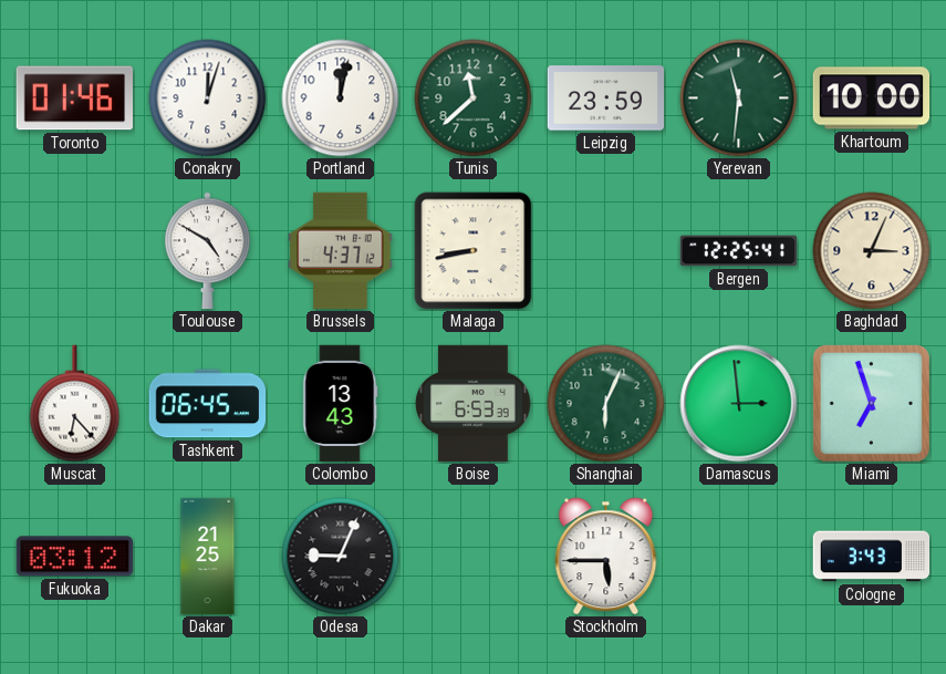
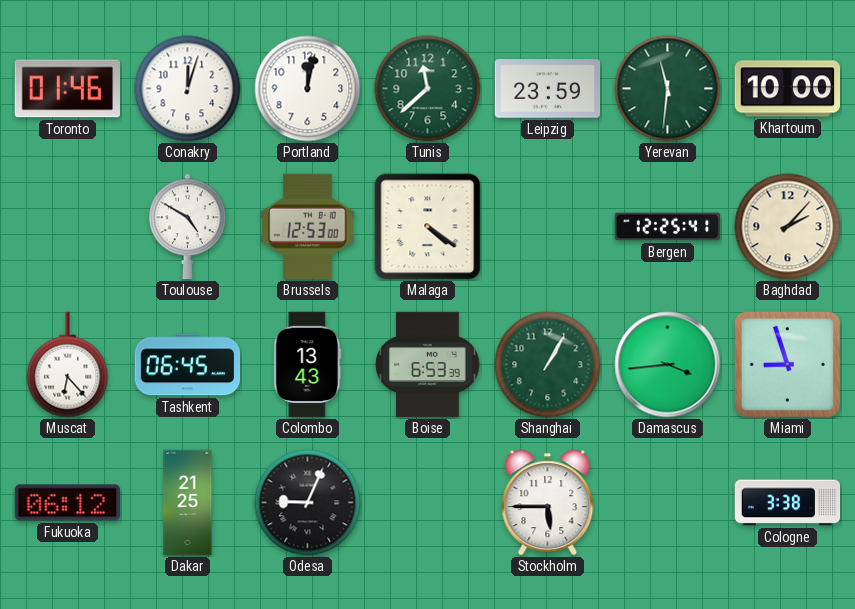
Brussels: 4:37 -> 12:53
Malaga: 8:43 -> 4:21
Baghdad: 3:04 -> 2:07
Shanghai: 6:04 -> 1:05
Damascus: 2:59 -> 3:44
Miami: 6:57 -> 8:57
Fukuoka: 03:12 -> 06:12
Cologne: 3:43 -> 3:38
